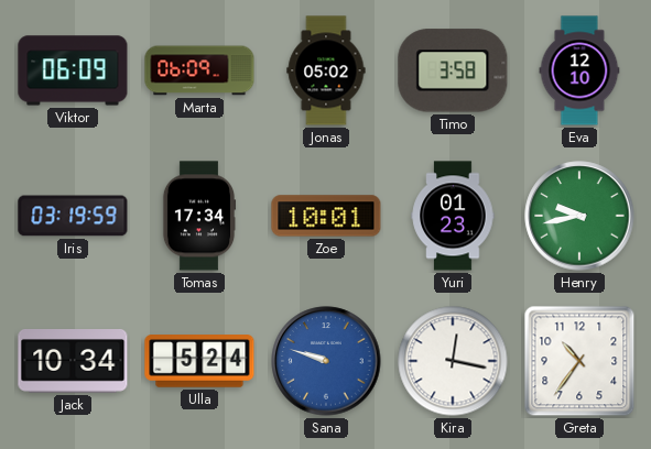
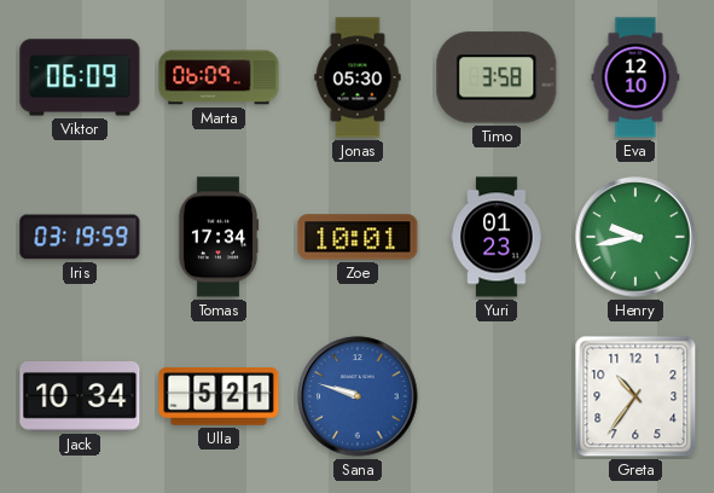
Jonas: 05:02 -> 05:30
Ulla: 5:24 -> 5:21
Kira: 12:17 -> none
